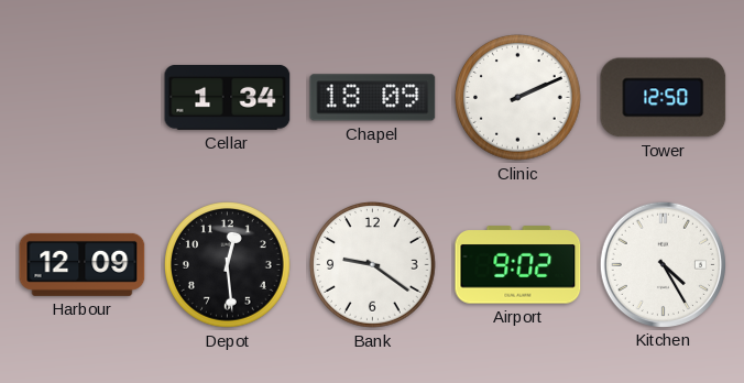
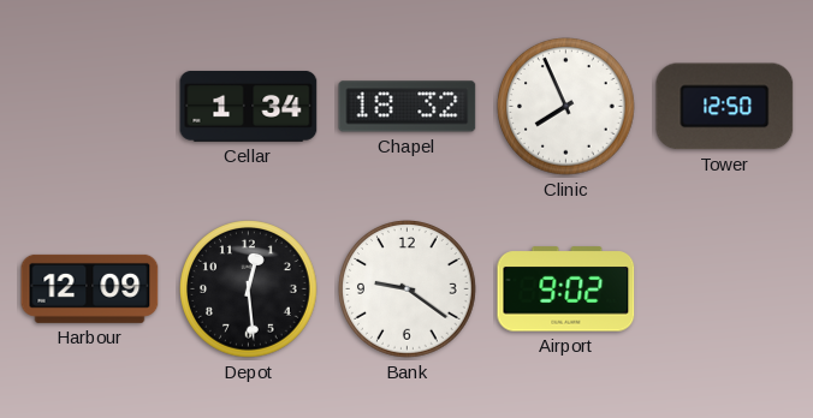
Chapel: 18:09 -> 18:32
Clinic: 2:11 -> 7:56
Kitchen: 4:25 -> none
